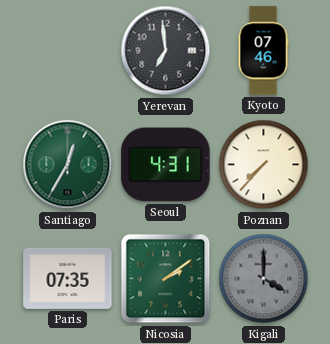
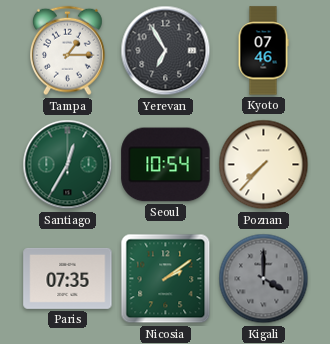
Tampa: none -> 1:15
Yerevan: 6:59 -> 6:55
Seoul: 4:31 -> 10:54
